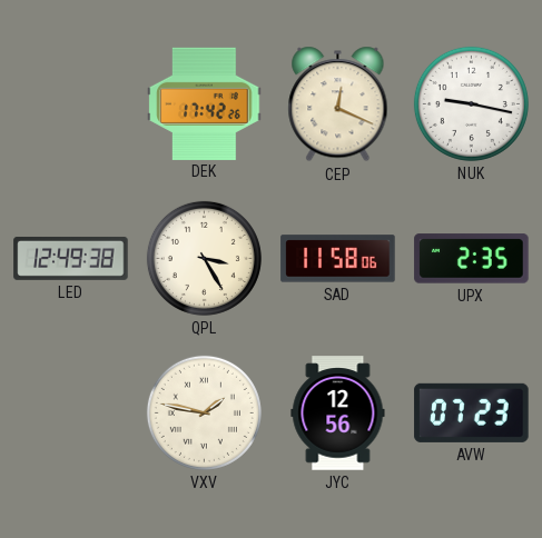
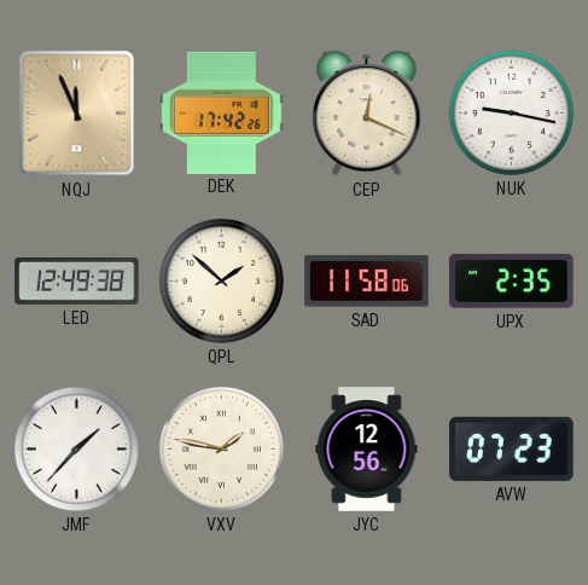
NQJ: none -> 11:56
QPL: 3:25 -> 1:52
JMF: none -> 1:37
